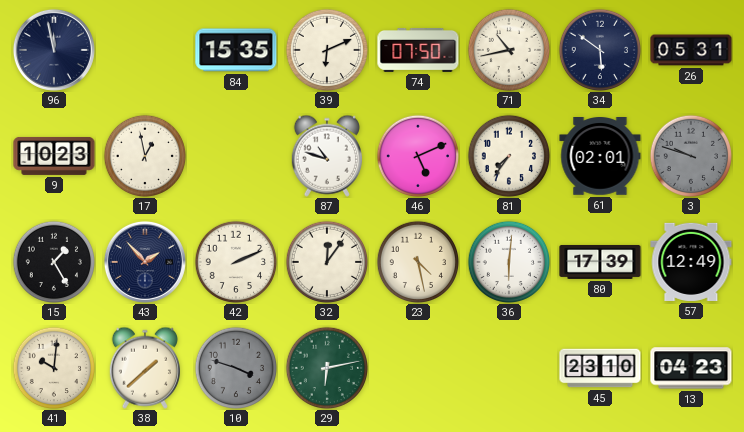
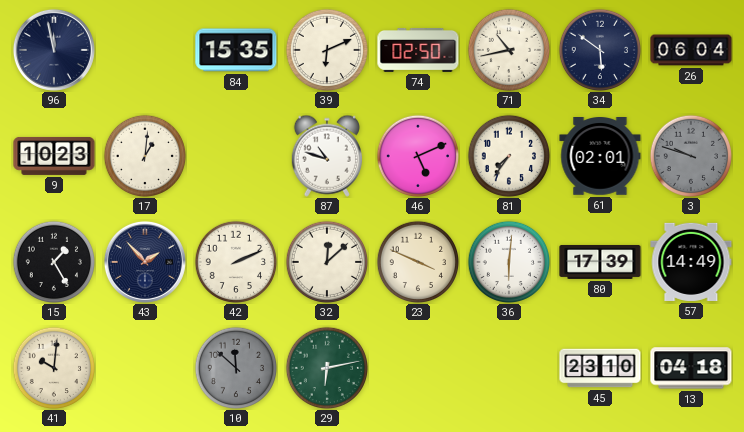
74: 07:50 -> 02:50
26: 05:31 -> 06:04
17: 12:58 -> 1:01
32: 12:06 -> 12:08
23: 4:28 -> 3:49
57: 12:49 -> 14:49
38: 1:38 -> none
10: 3:48 -> 11:52
13: 04:23 -> 04:18
